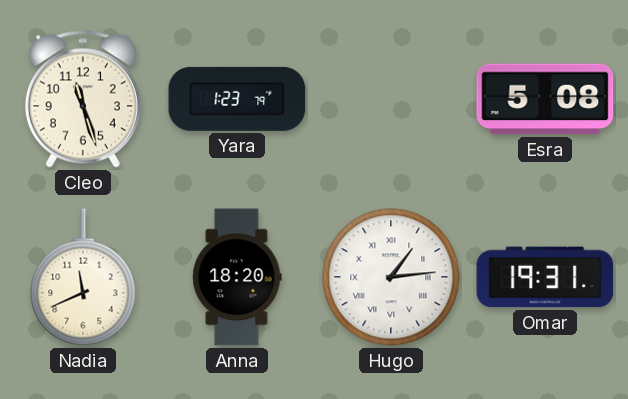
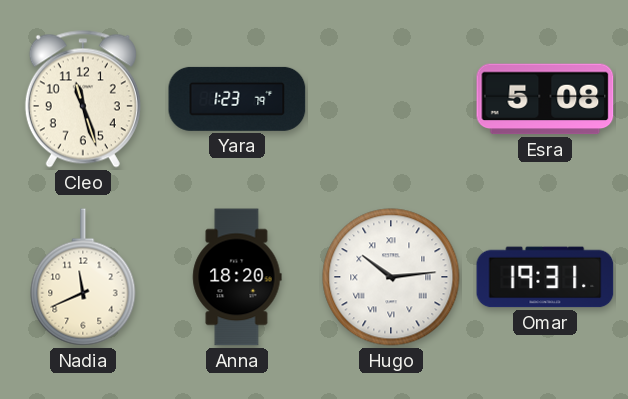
Hugo: 1:14 -> 10:14
